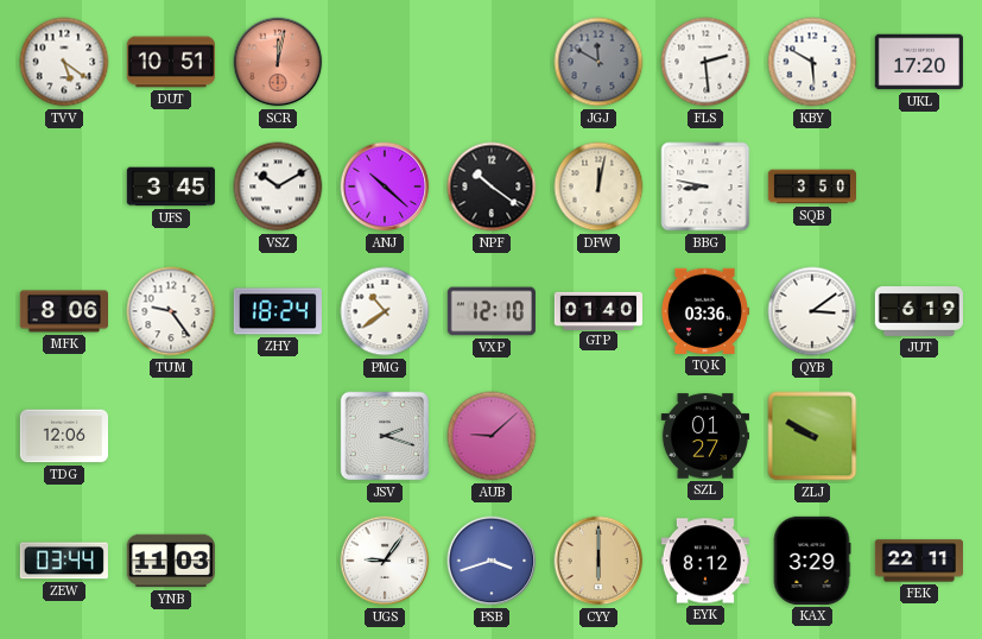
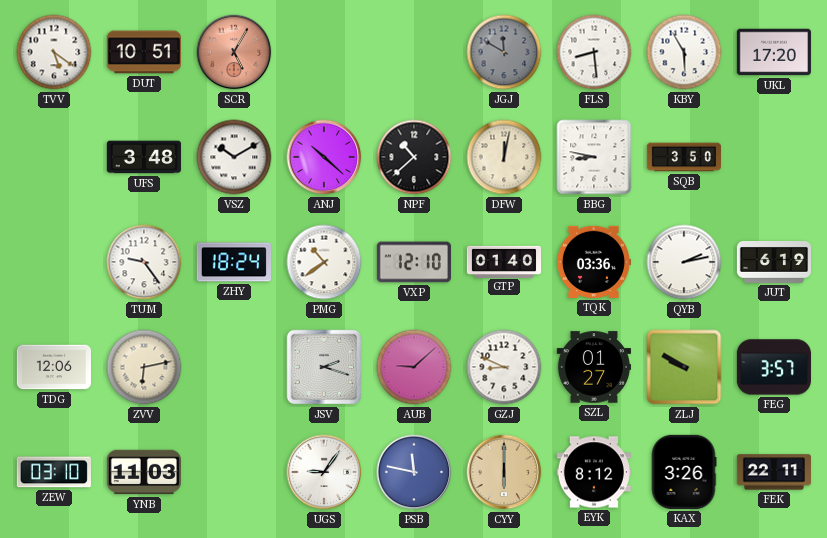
SCR: 12:02 -> 5:05
FLS: 2:29 -> 8:29
KBY: 5:50 -> 5:55
UFS: 3:45 -> 3:48
NPF: 10:21 -> 10:38
MFK: 8:06 -> none
QYB: 3:09 -> 2:13
ZVV: none -> 6:13
GZJ: none -> 8:49
FEG: none -> 3:57
ZEW: 03:44 -> 03:10
PSB: 3:42 -> 11:47
KAX: 3:29 -> 3:26
